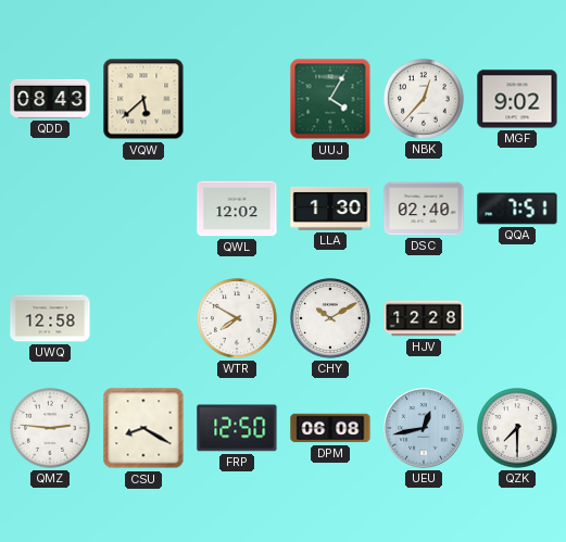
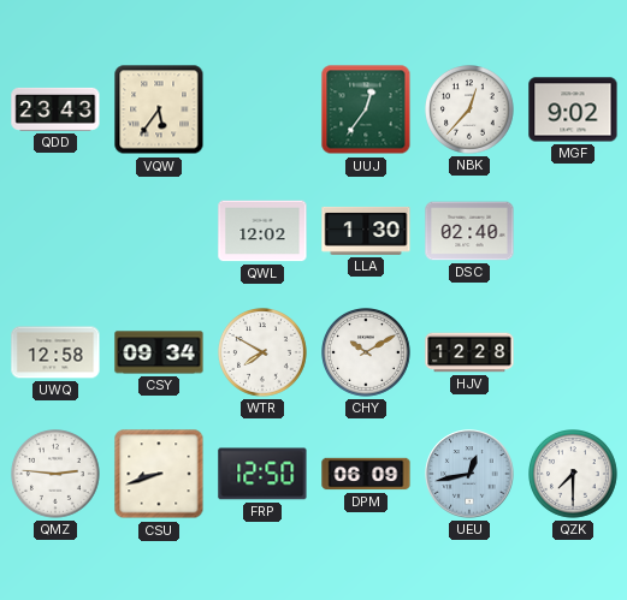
QDD: 08:43 -> 23:43
VQW: 5:38 -> 5:36
UUJ: 4:05 -> 12:36
QQA: 7:51 -> none
CSY: none -> 09:34
CSU: 8:20 -> 8:42
DPM: 06:08 -> 06:09
